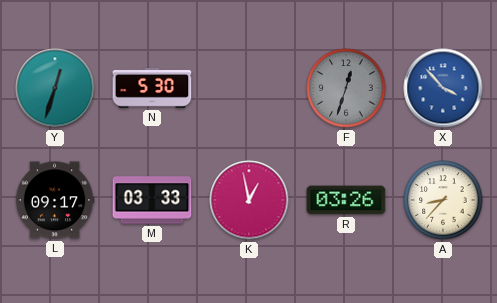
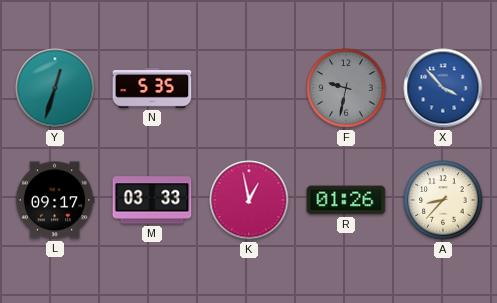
N: 5:30 -> 5:35
F: 12:33 -> 9:32
R: 03:26 -> 01:26
